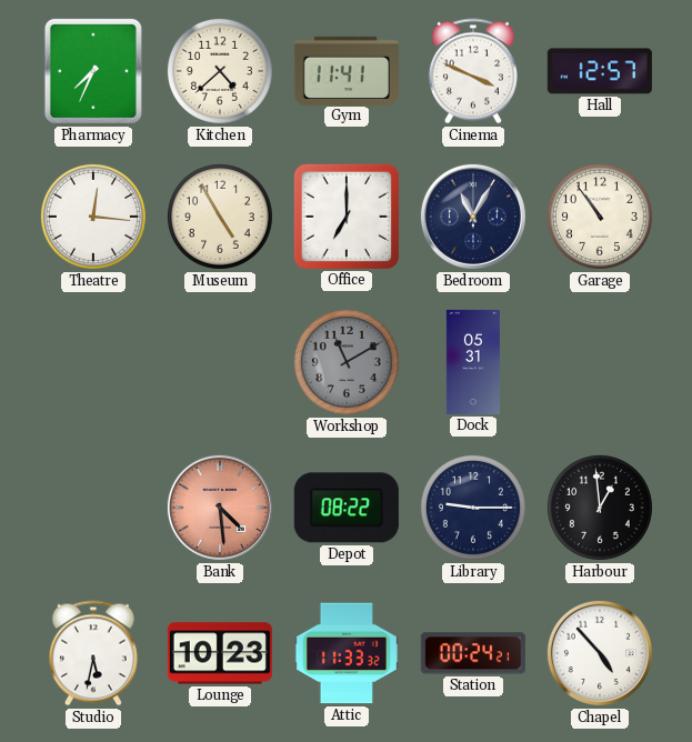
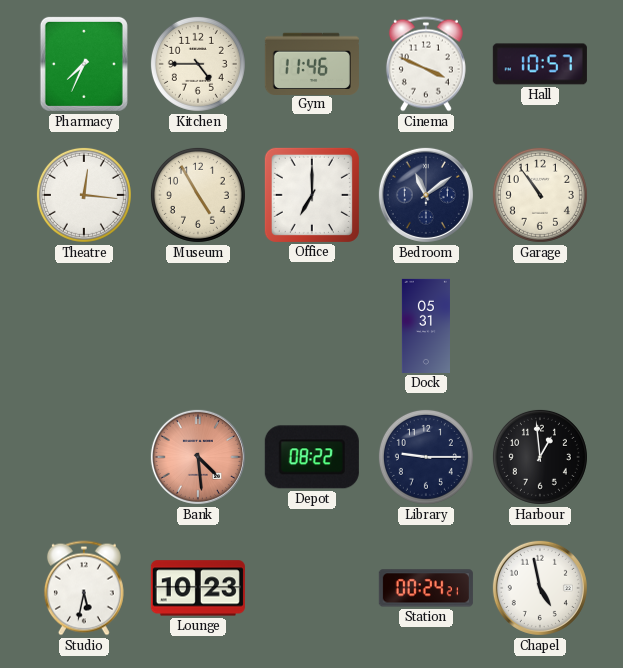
Kitchen: 4:38 -> 4:45
Gym: 11:41 -> 11:46
Hall: 12:57 -> 10:57
Bedroom: 11:05 -> 11:09
Workshop: 11:10 -> none
Attic: 11:33 -> none
Chapel: 4:53 -> 4:58
